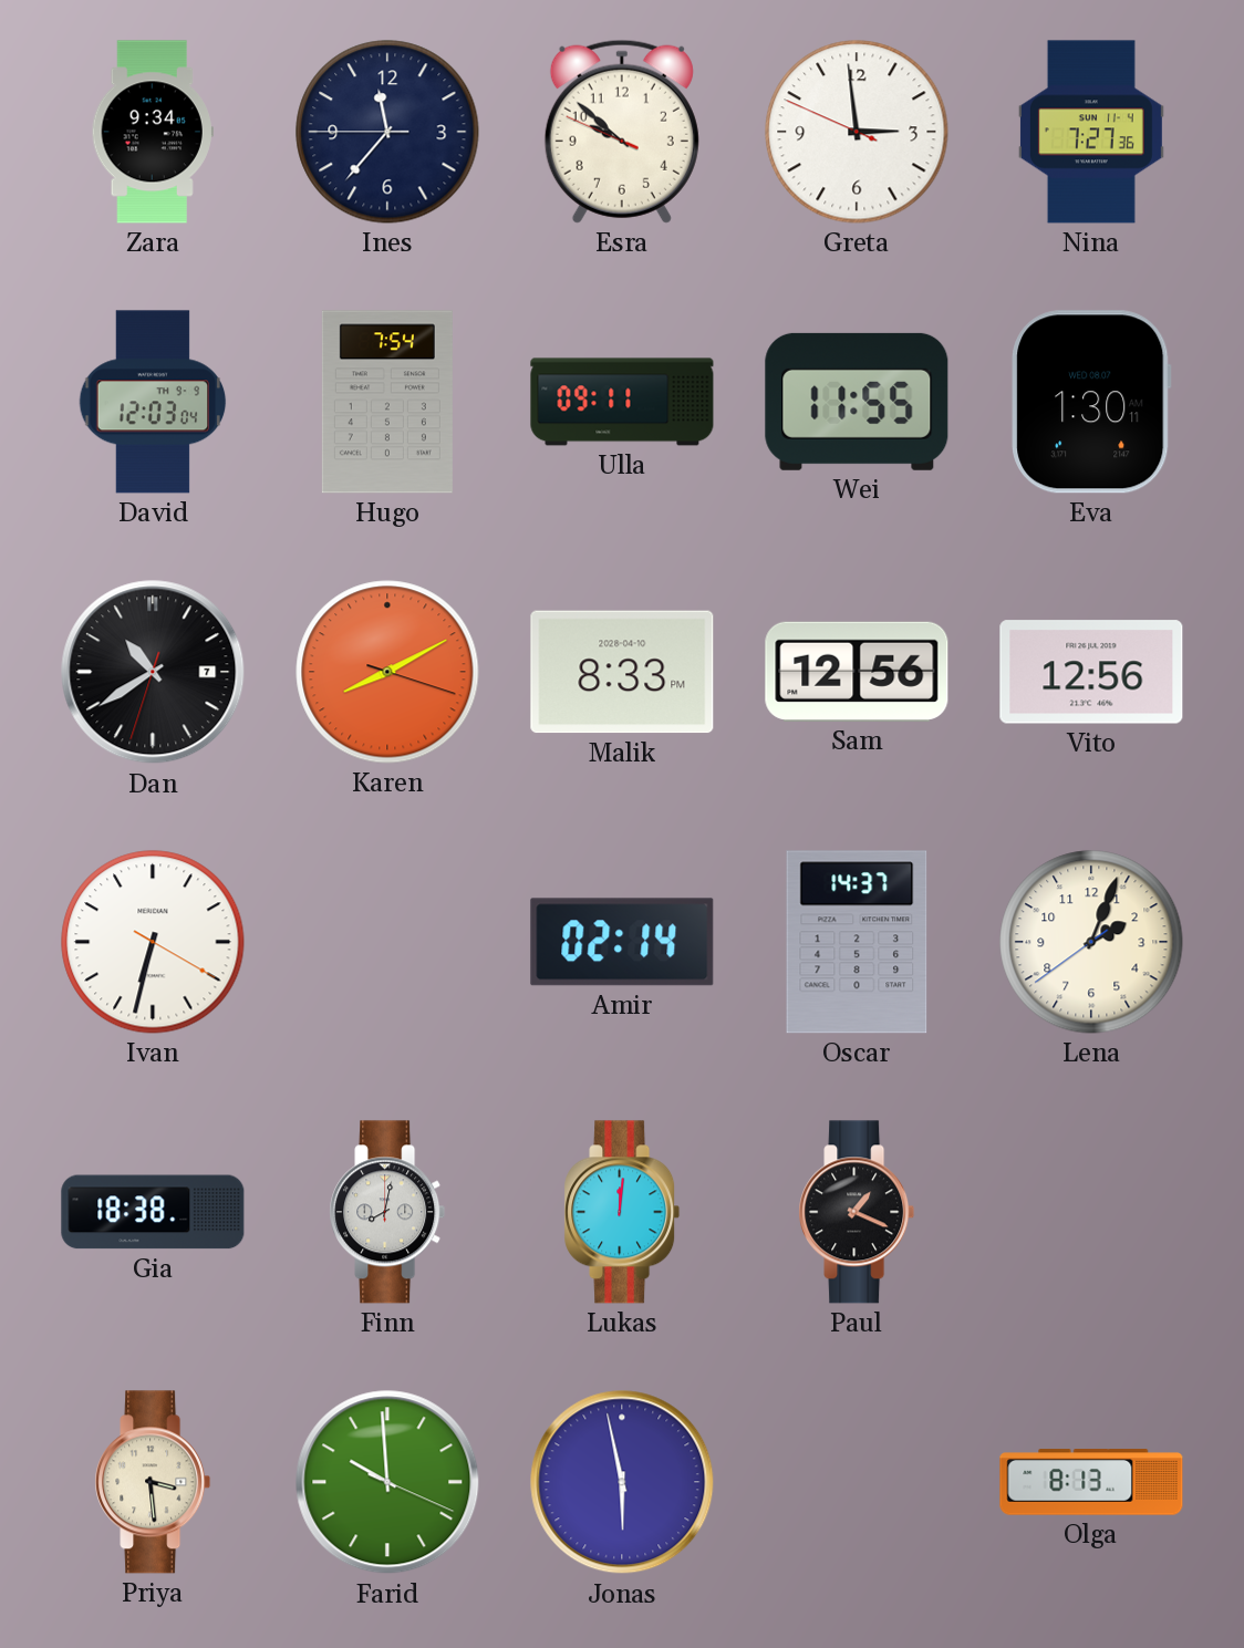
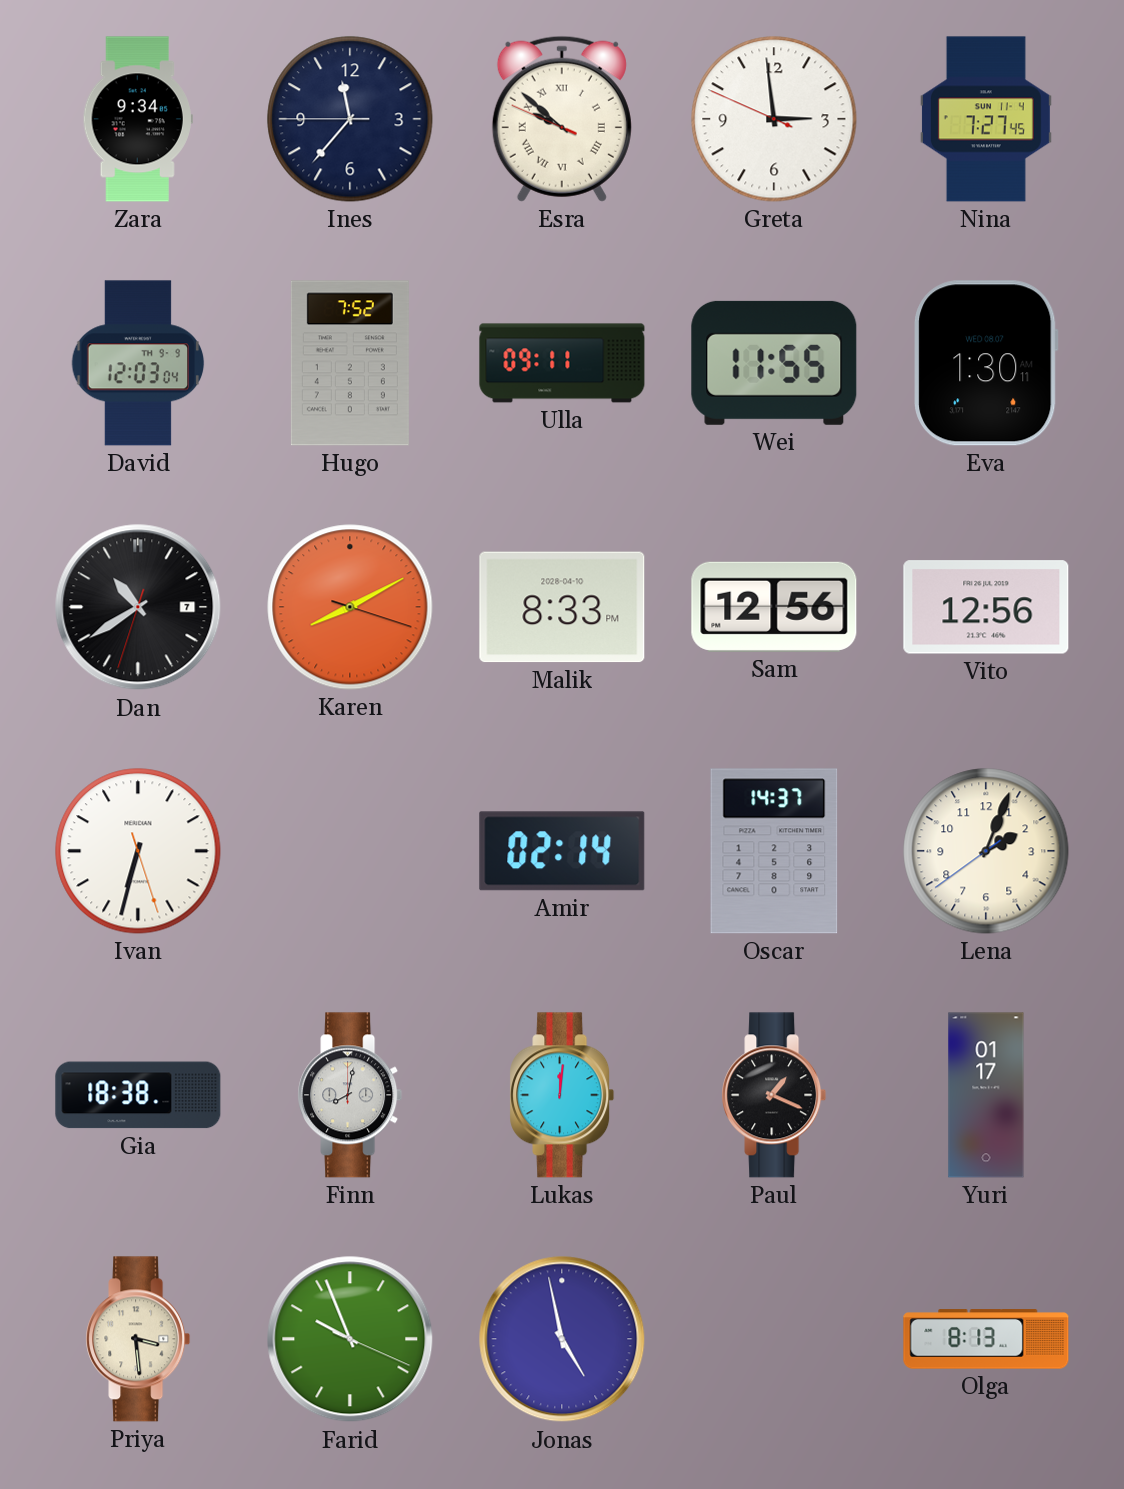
Esra numerals: Arabic -> Roman
Nina: 7:27:36 -> 7:27:45
Hugo: 7:54 -> 7:52
Ivan: 6:32:20 -> 6:32:27
Yuri: none -> 01:17
Farid: 9:59 -> 9:56
Jonas: 5:58 -> 4:58
